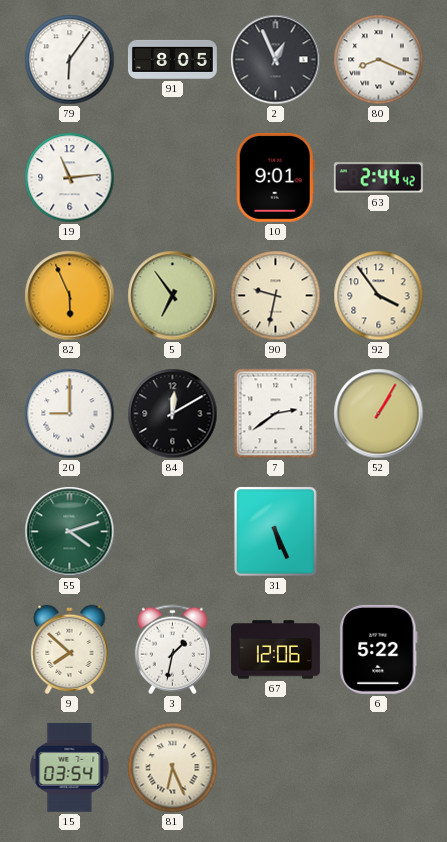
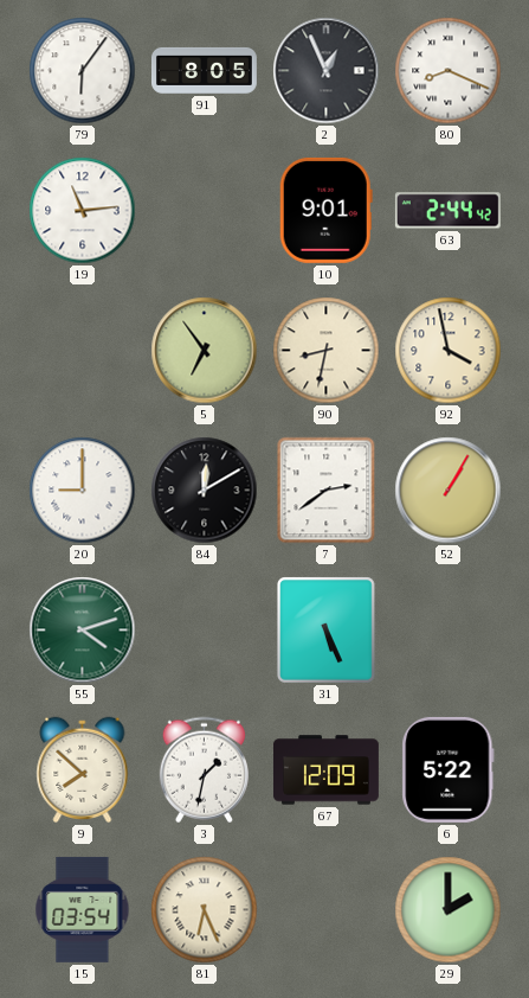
82: 5:56 -> none
90: 9:32 -> 8:32
92: 3:54 -> 3:58
67: 12:06 -> 12:09
29: none -> 2:00
